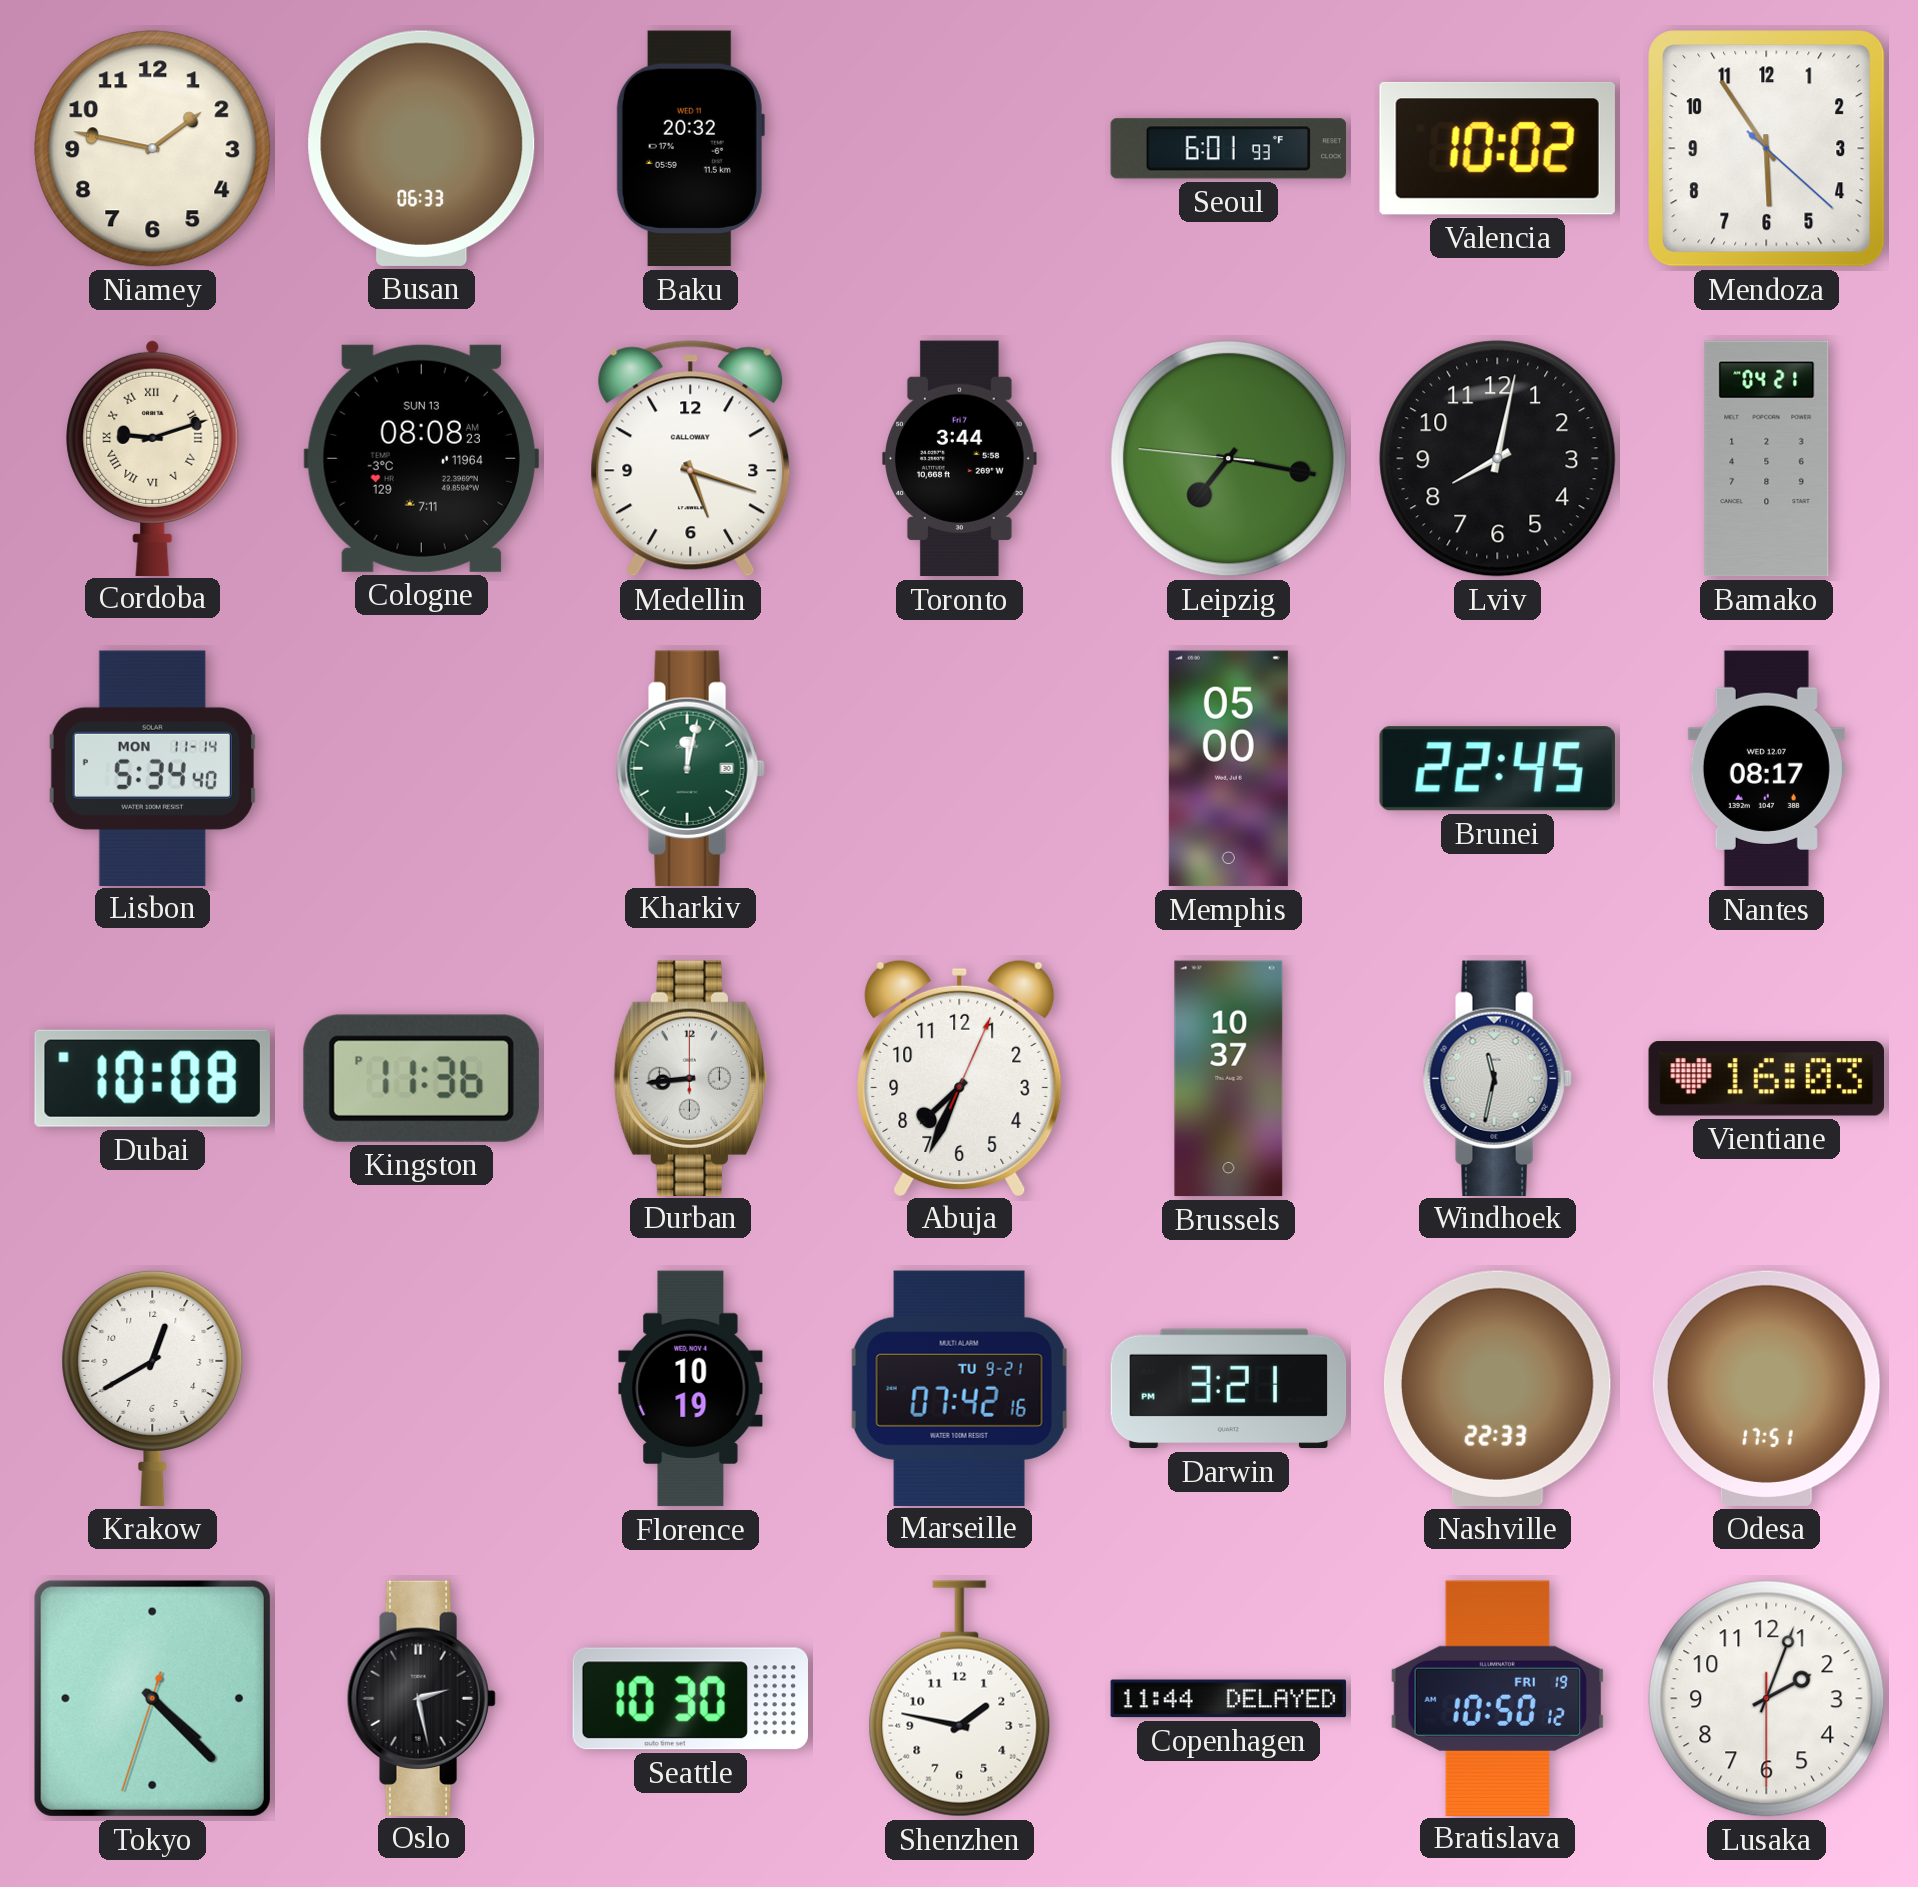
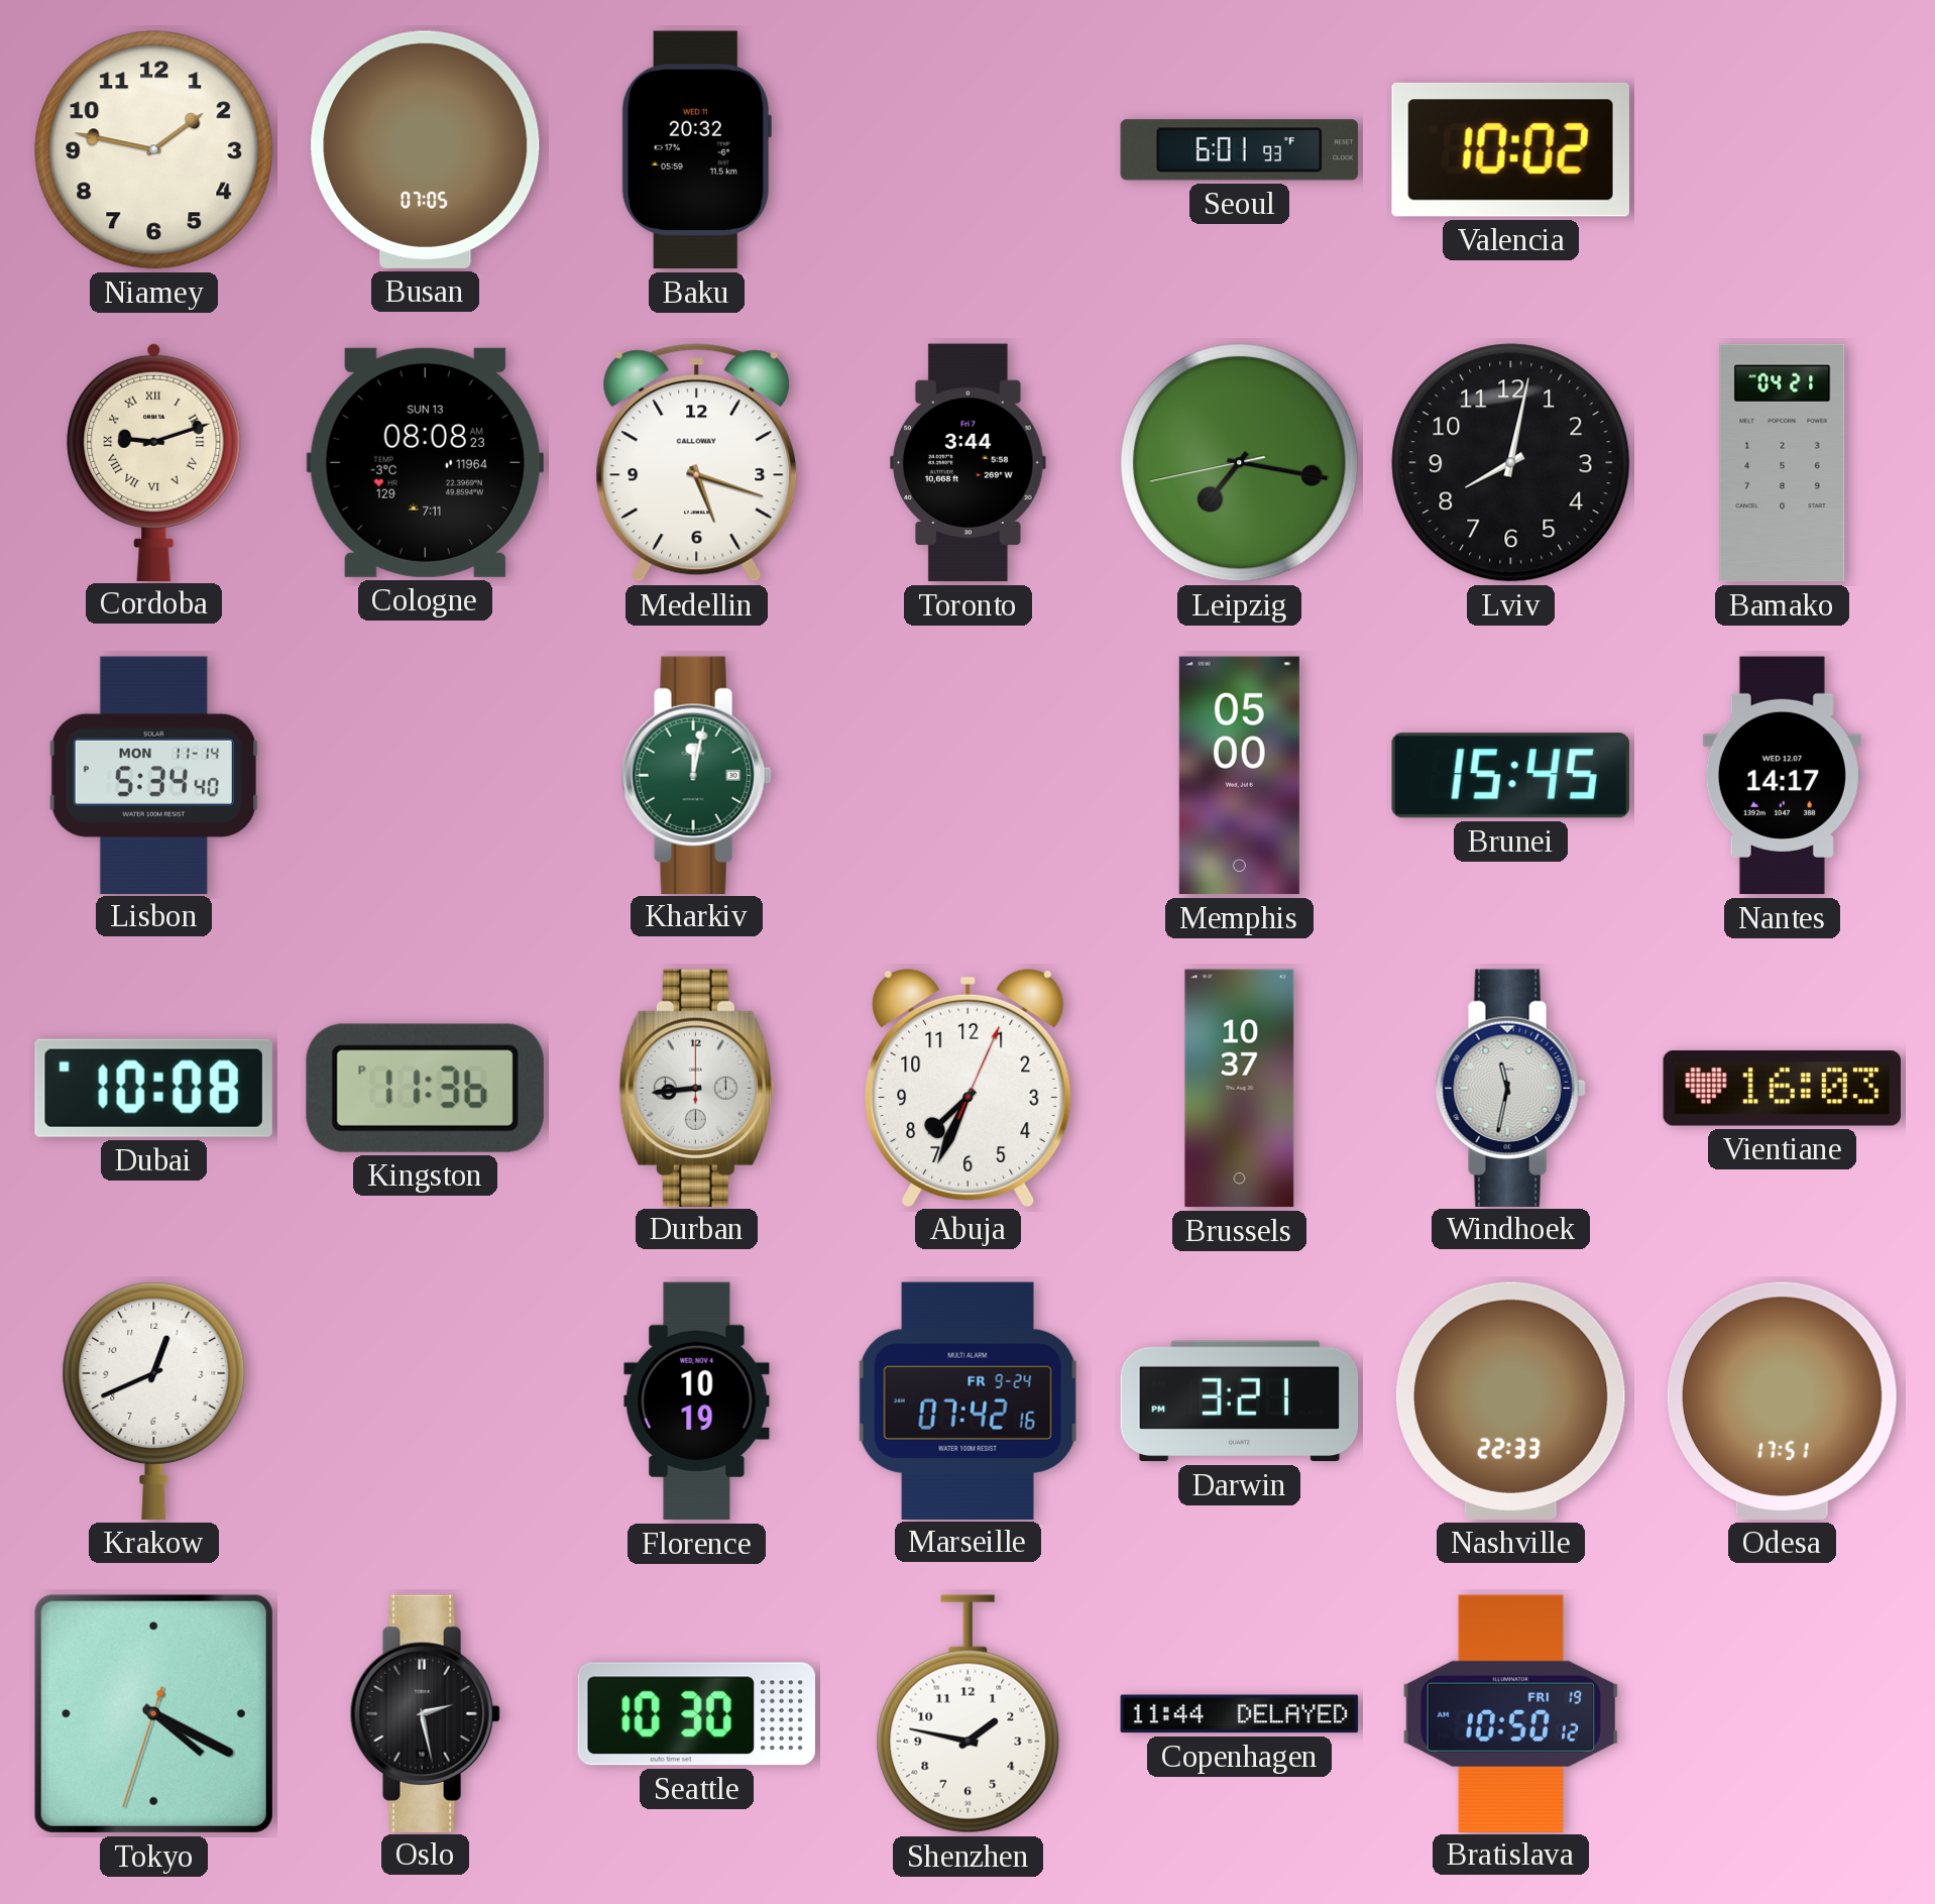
Busan: 06:33 -> 07:05
Mendoza: 5:54 -> none
Leipzig: 7:16:46 -> 7:16:43
Brunei: 22:45 -> 15:45
Nantes: 08:17 -> 14:17
Krakow: 12:40 -> 12:41
Marseille date: TU 9-21 -> FR 9-24
Tokyo: 4:22 -> 4:19
Lusaka: 2:03 -> none
